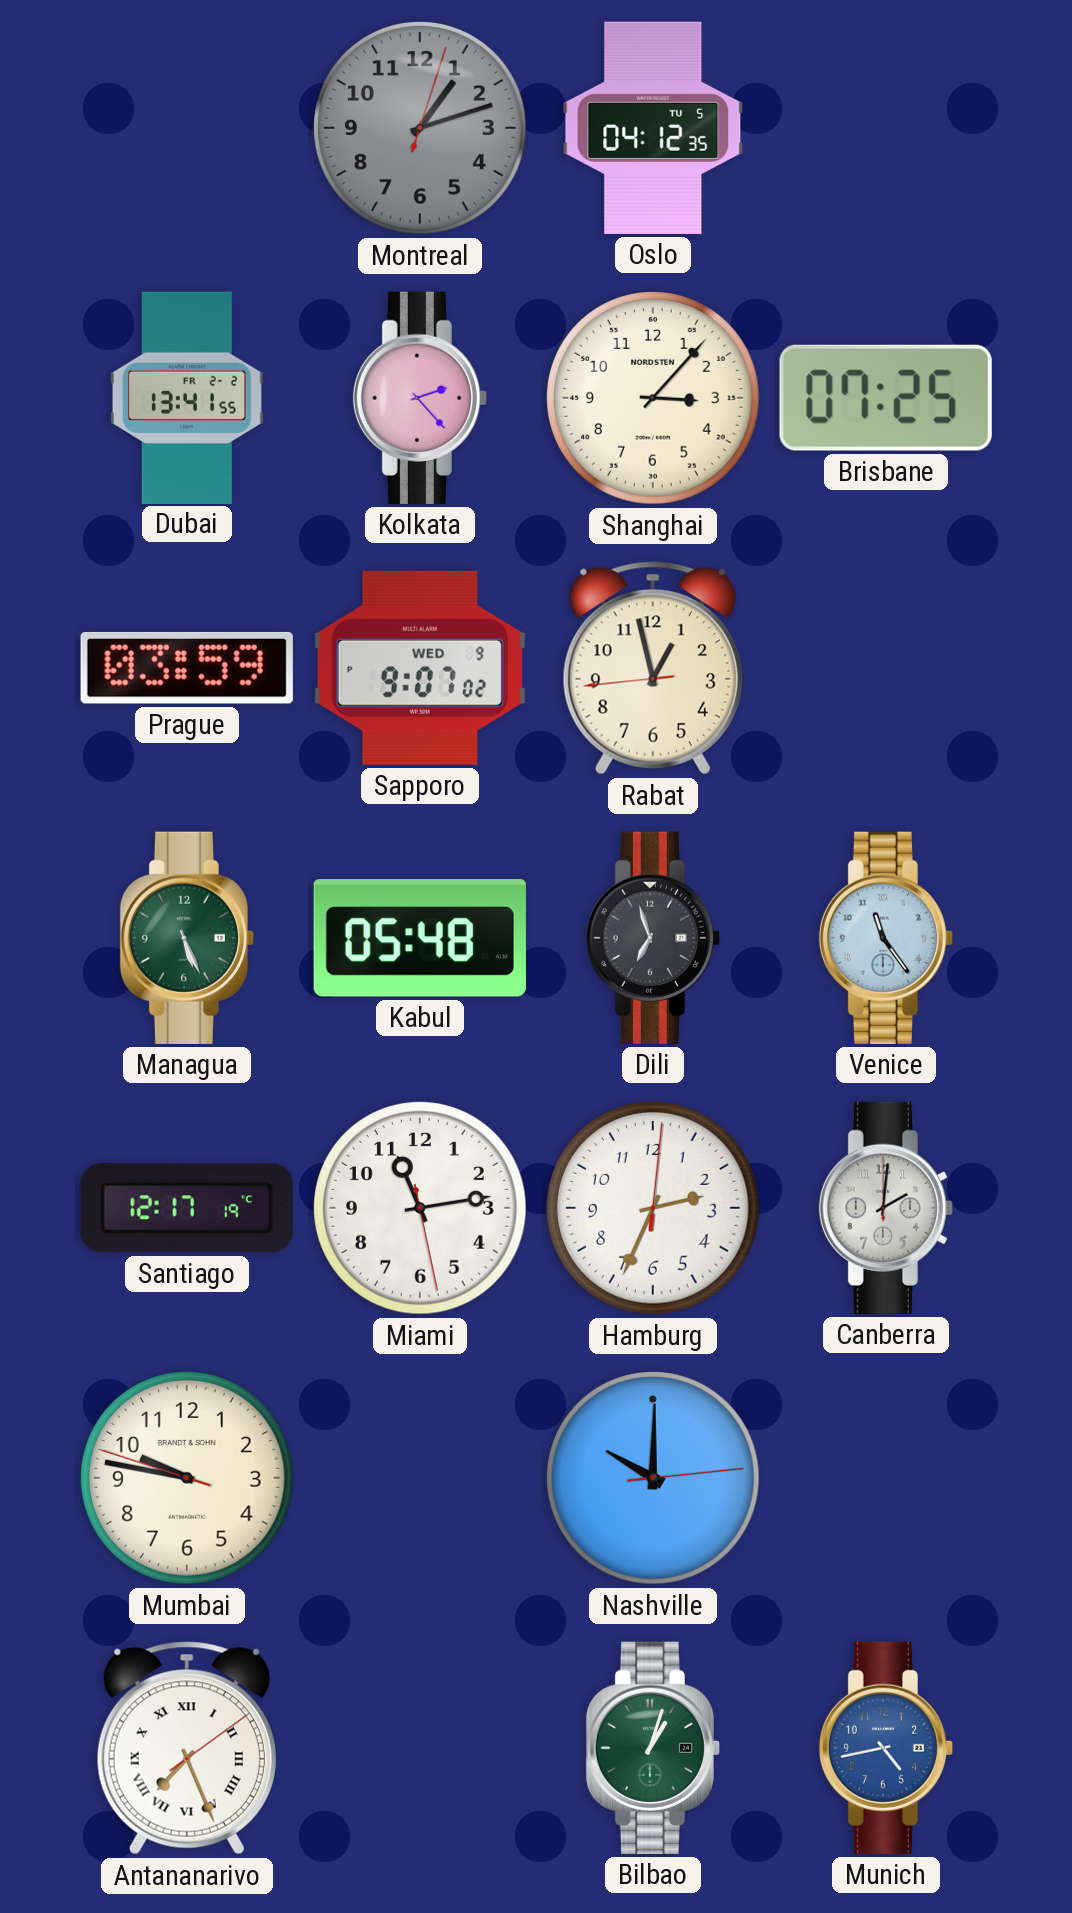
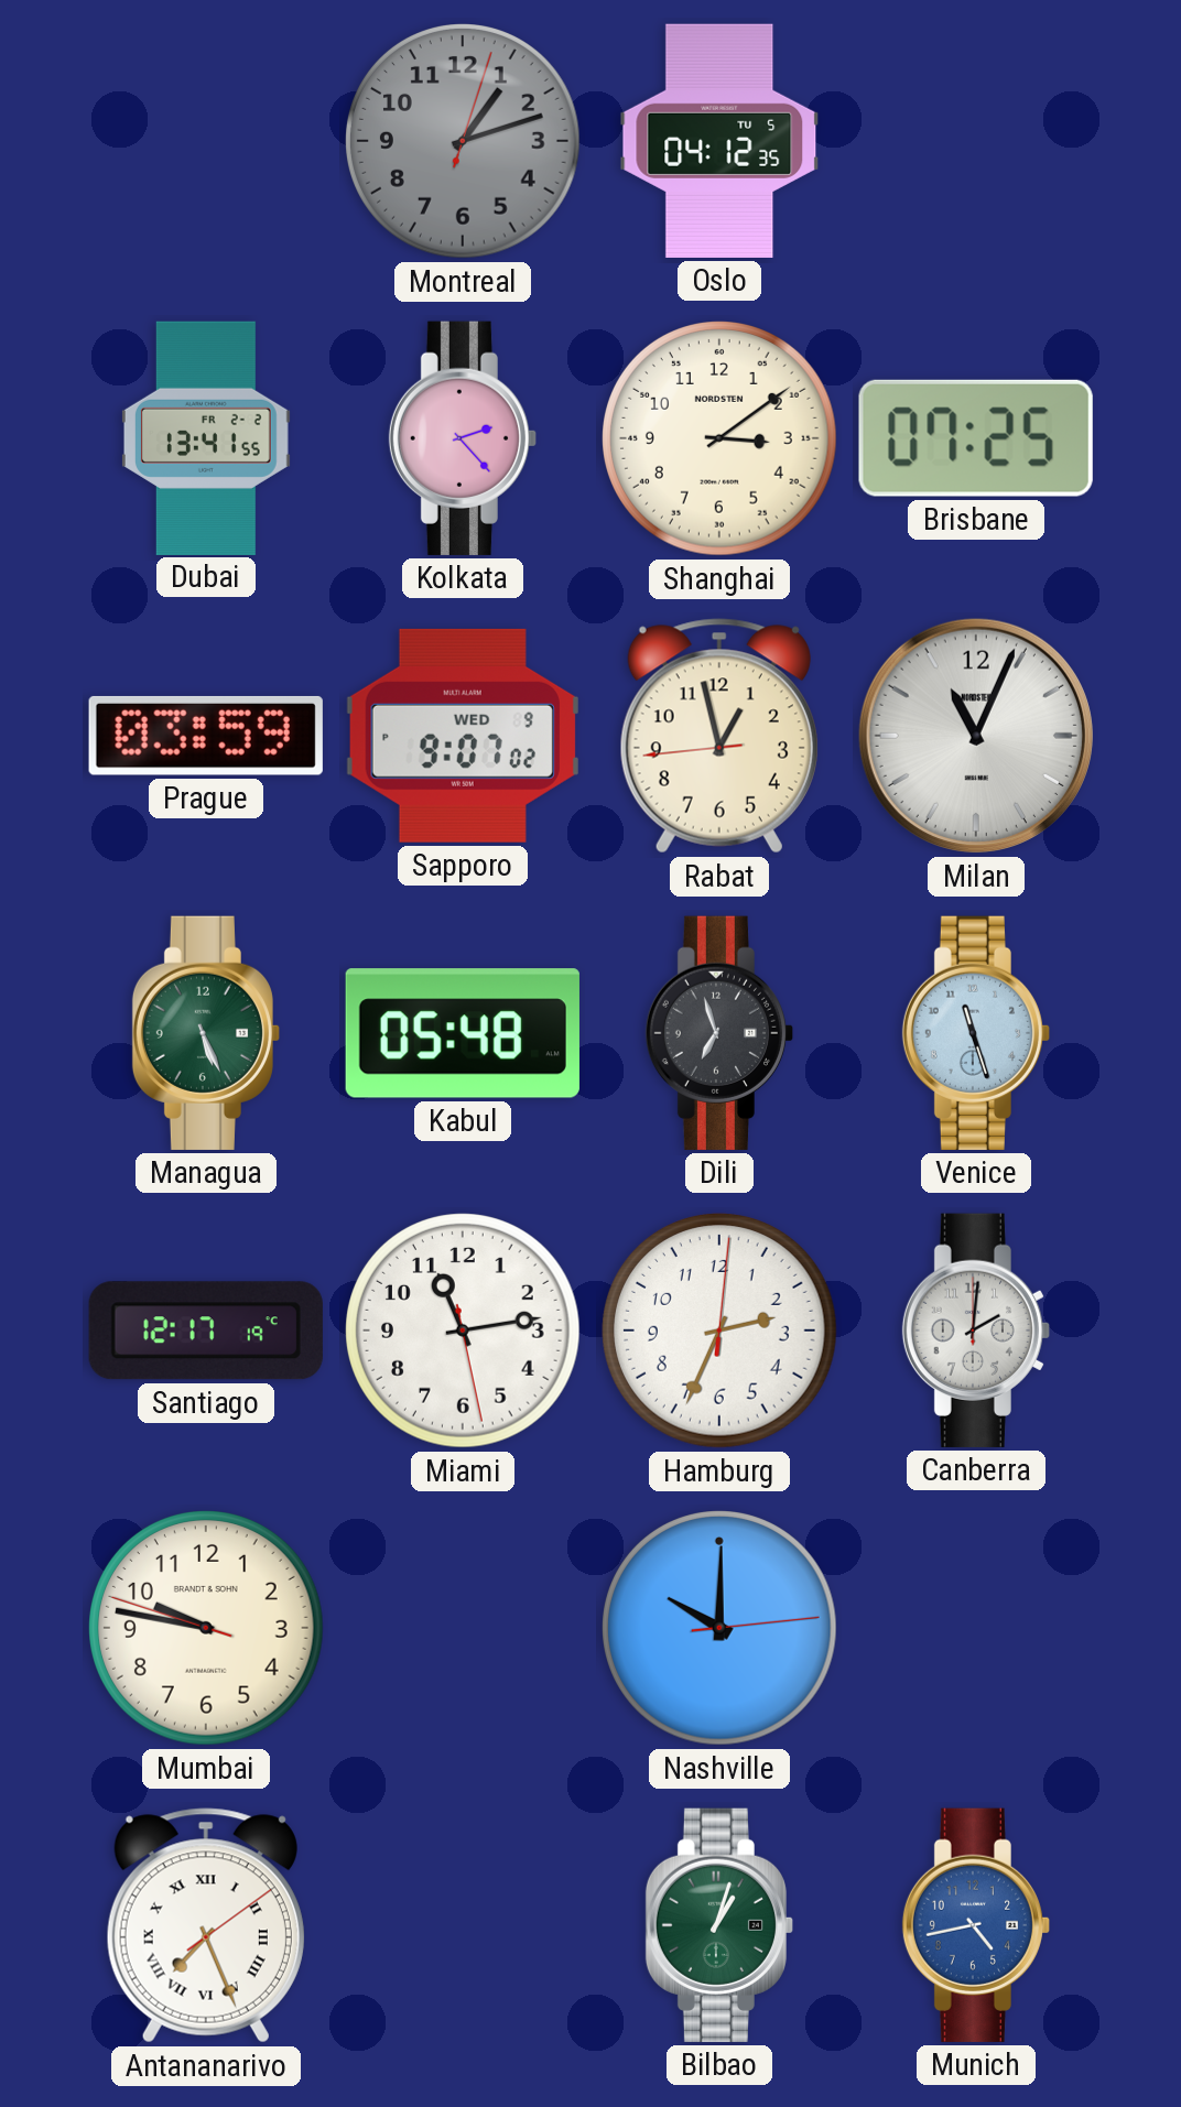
Shanghai: 3:07 -> 3:09
Milan: none -> 11:04
Venice: 11:24 -> 11:27
